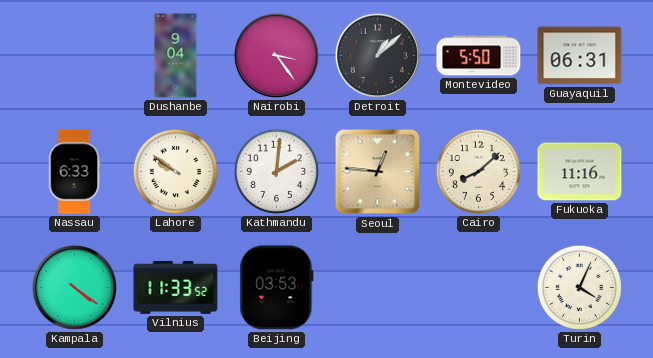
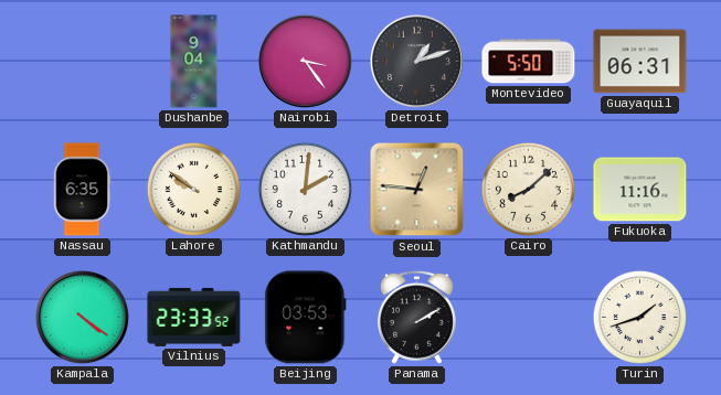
Detroit: 1:08 -> 1:12
Nassau: 6:33 -> 6:35
Vilnius: 11:33 -> 23:33
Panama: none -> 2:10
Turin: 4:04 -> 1:42
